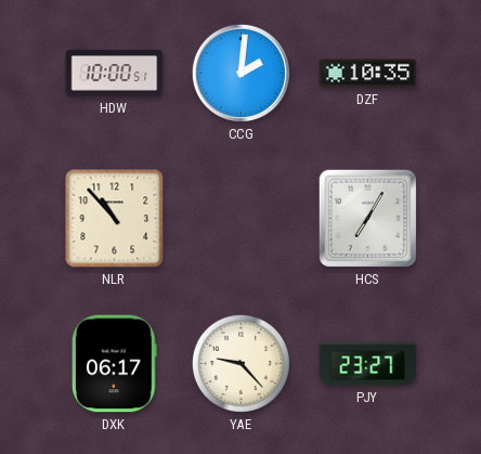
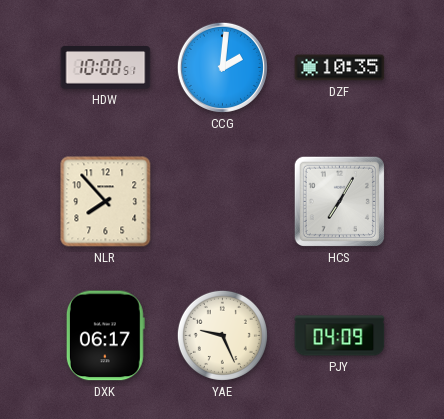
NLR: 10:53 -> 7:53
YAE: 9:23 -> 9:26
PJY: 23:27 -> 04:09
